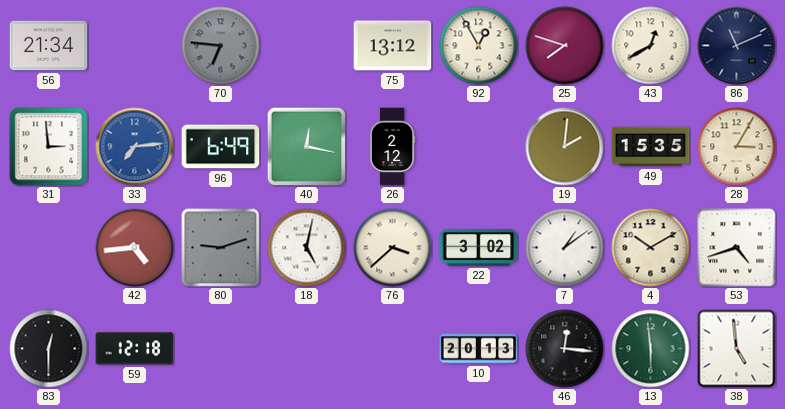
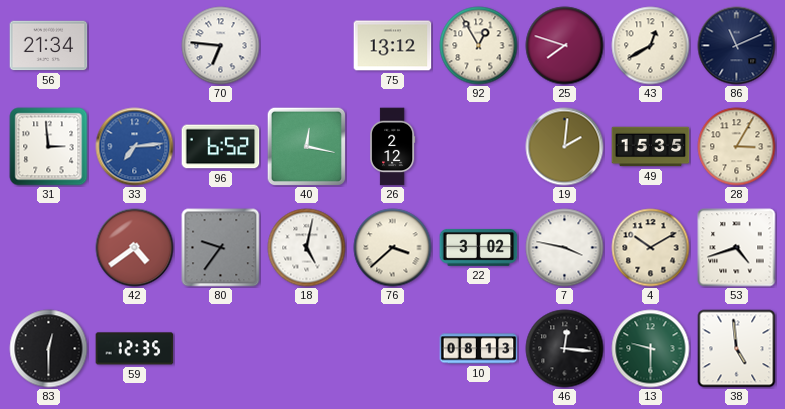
70 dial: grey -> white
96: 6:49 -> 6:52
42: 4:44 -> 4:39
80: 9:12 -> 9:36
7: 1:09 -> 3:47
59: 12:18 -> 12:35
10: 20:13 -> 08:13
13: 5:59 -> 9:30
